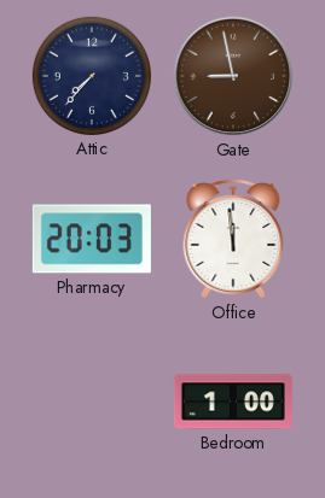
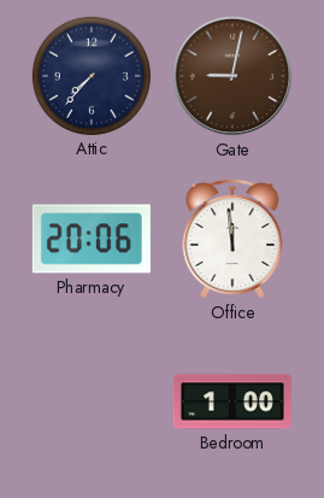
Gate: 8:58 -> 9:02
Pharmacy: 20:03 -> 20:06
